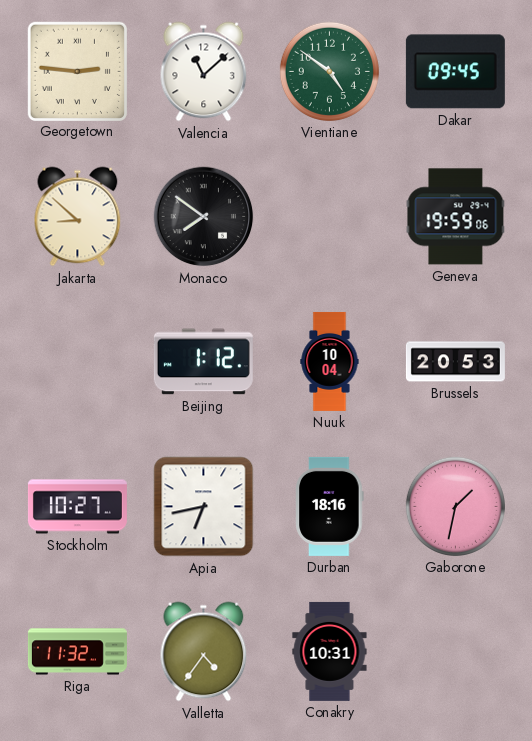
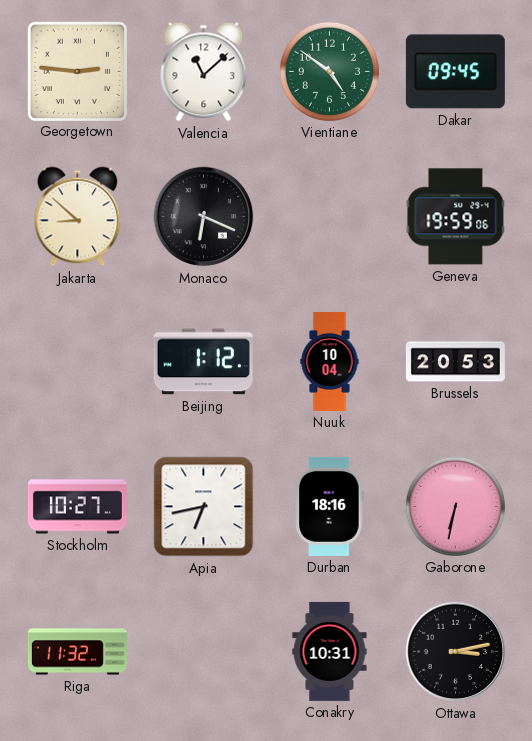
Monaco: 7:51 -> 6:19
Gaborone: 1:32 -> 6:32
Valletta: 4:36 -> none
Ottawa: none -> 3:13
